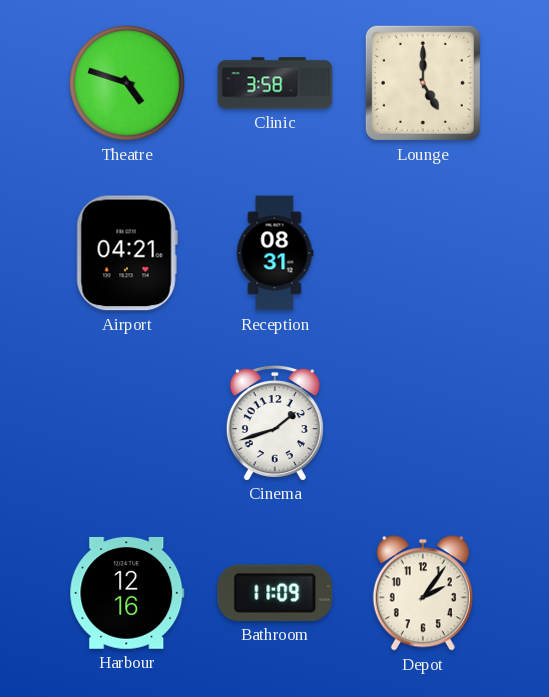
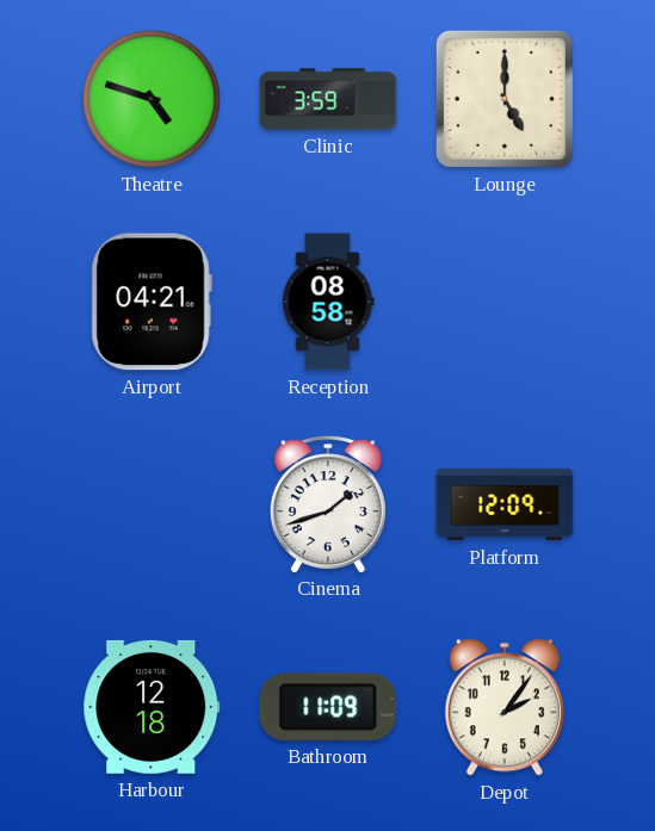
Clinic: 3:58 -> 3:59
Reception: 08:31 -> 08:58
Platform: none -> 12:09
Harbour: 12:16 -> 12:18
